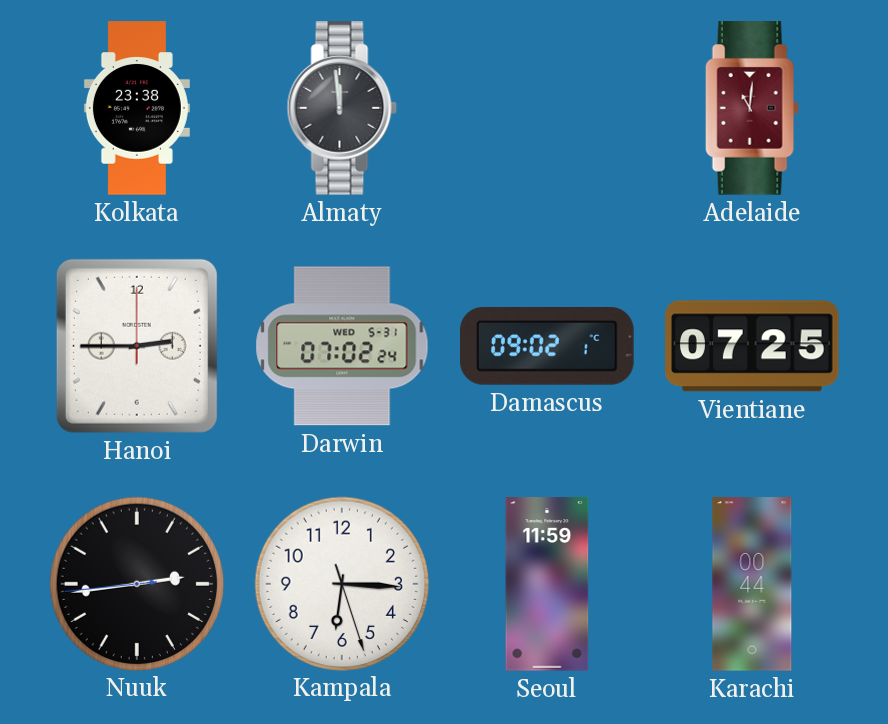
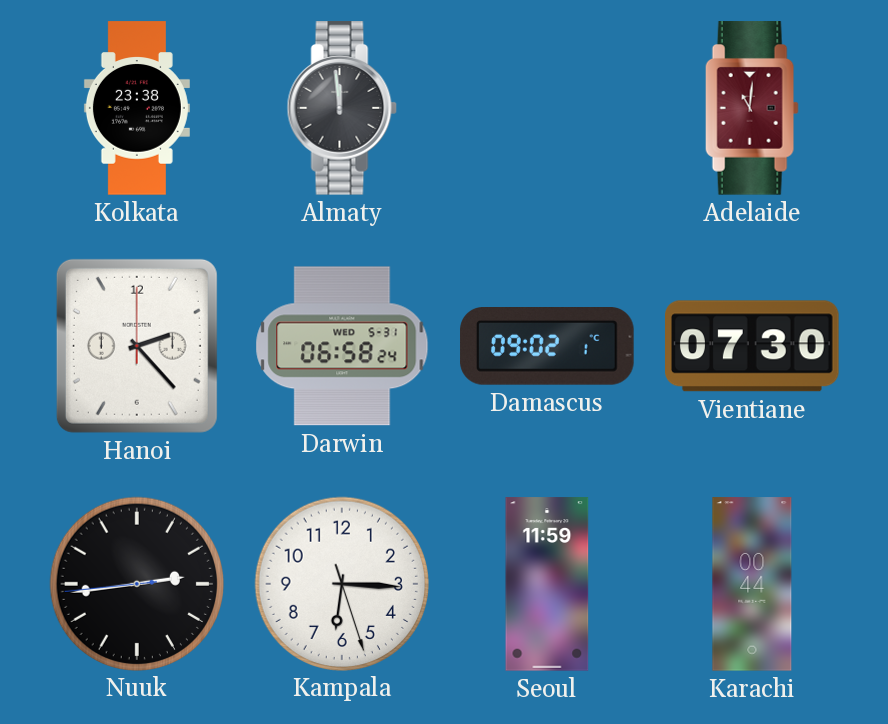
Hanoi: 2:45 -> 2:23
Darwin: 07:02 -> 06:58
Vientiane: 07:25 -> 07:30
